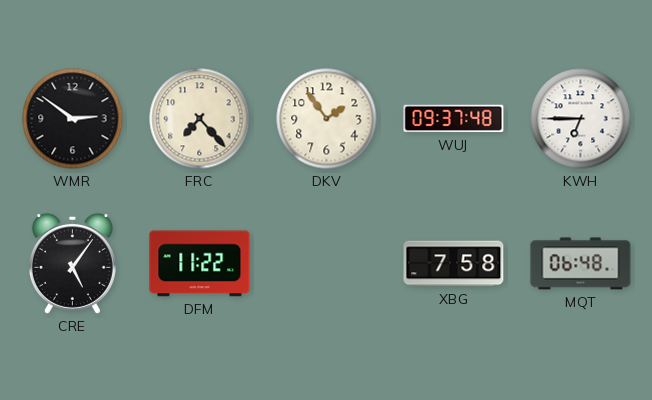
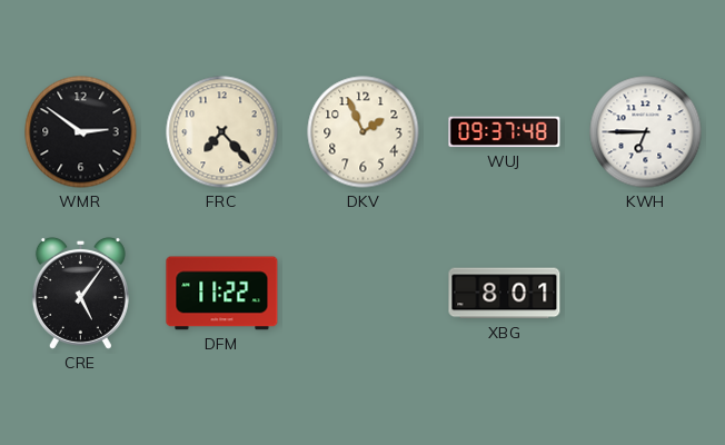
DKV: 1:54 -> 1:56
XBG: 7:58 -> 8:01
MQT: 06:48 -> none
